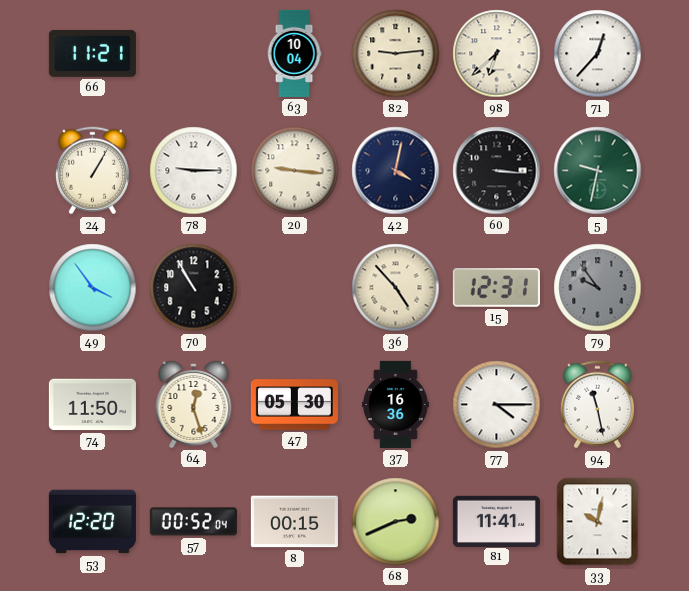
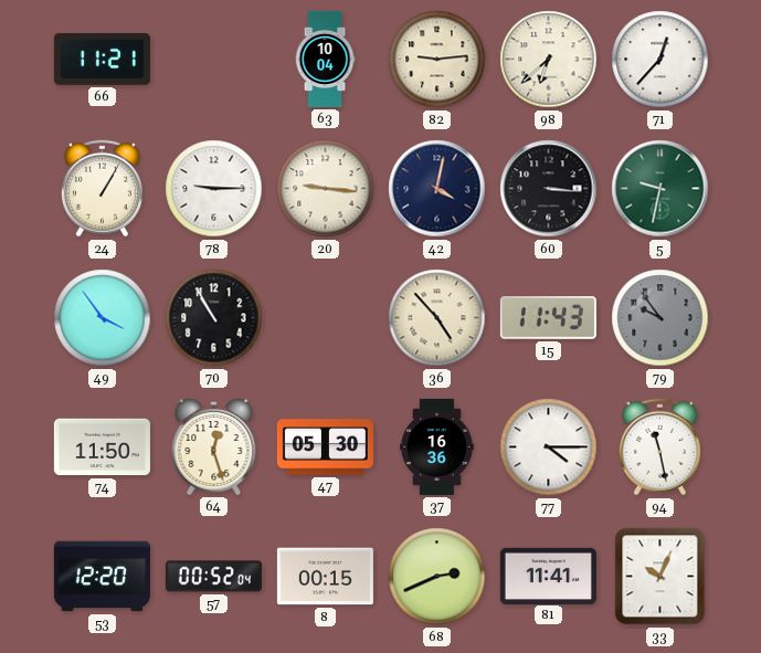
15: 12:31 -> 11:43
33: 10:02 -> 10:04
